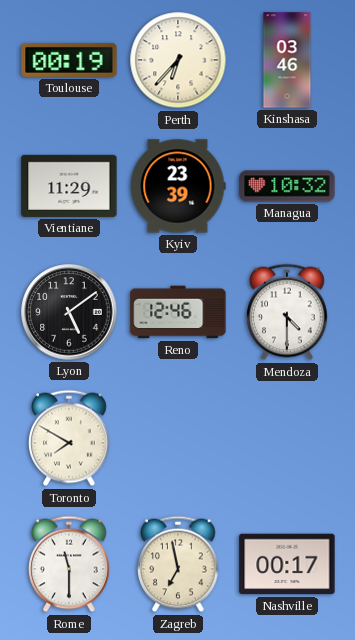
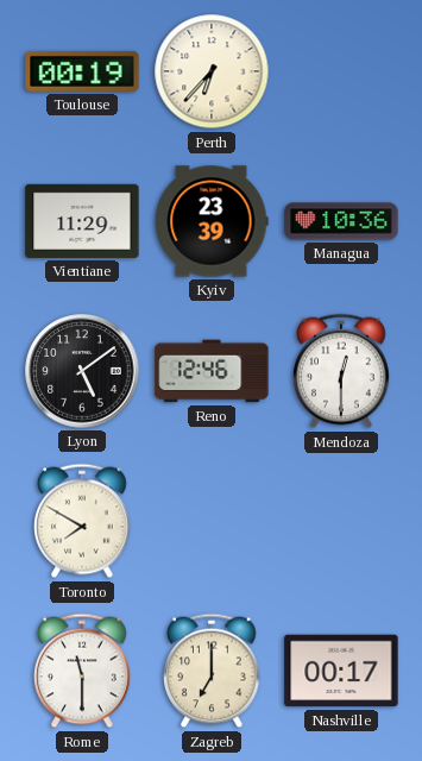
Kinshasa: 03:46 -> none
Managua: 10:32 -> 10:36
Mendoza: 4:30 -> 12:30
Zagreb: 6:58 -> 7:00
